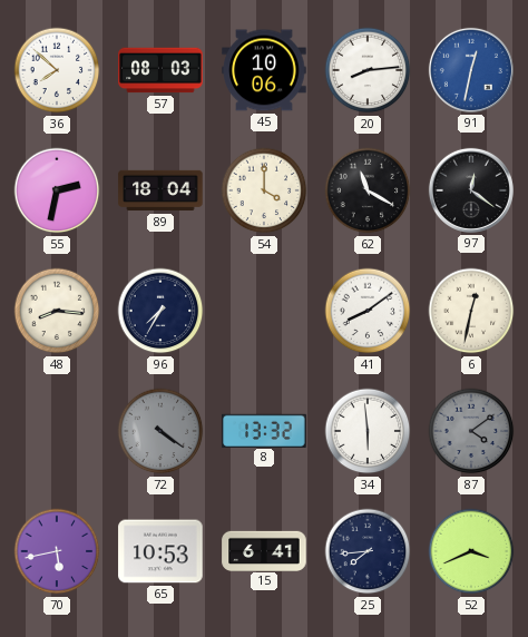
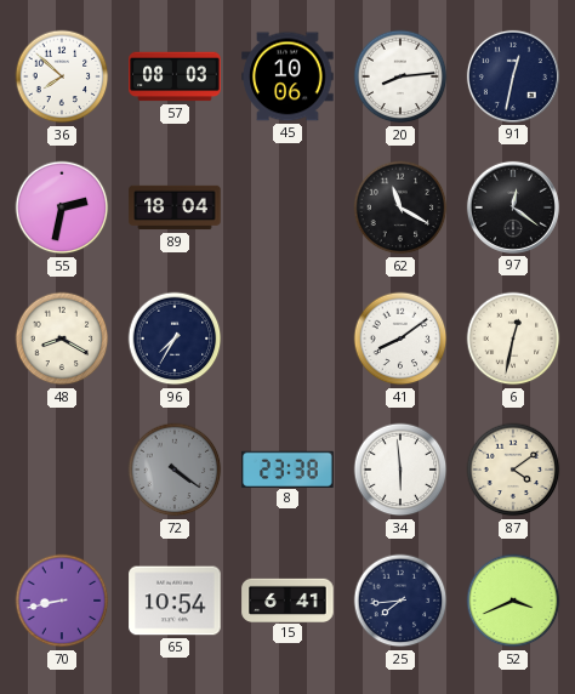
91 dial: blue -> navy
54: 4:00 -> none
48: 8:16 -> 8:20
8: 13:32 -> 23:38
87 dial: grey -> cream
70: 5:43 -> 8:43
65: 10:53 -> 10:54
